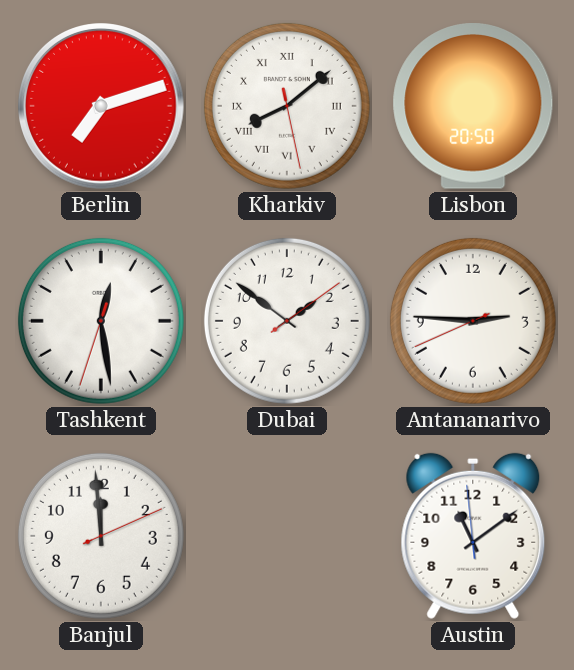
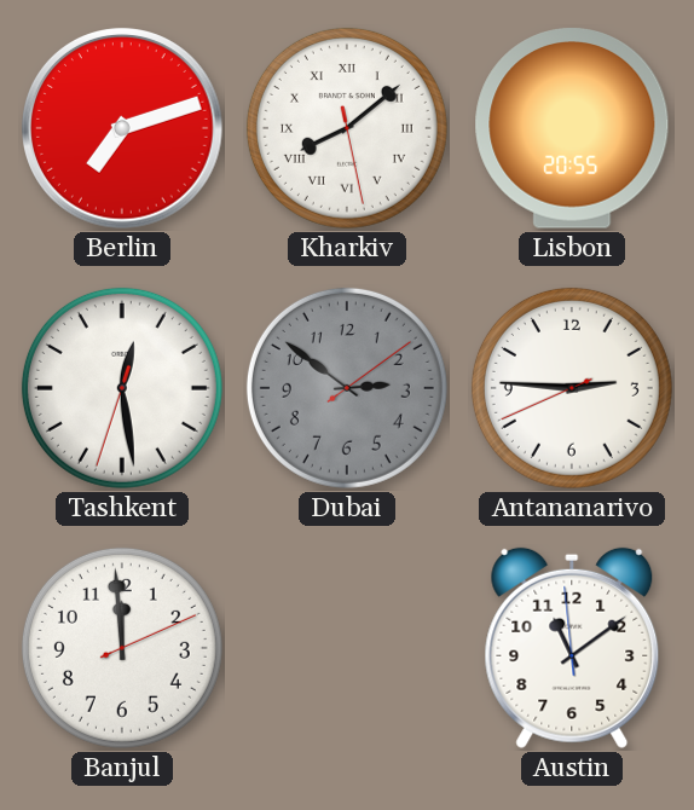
Lisbon: 20:50 -> 20:55
Dubai: 1:51 -> 2:51
Dubai dial: white -> grey
